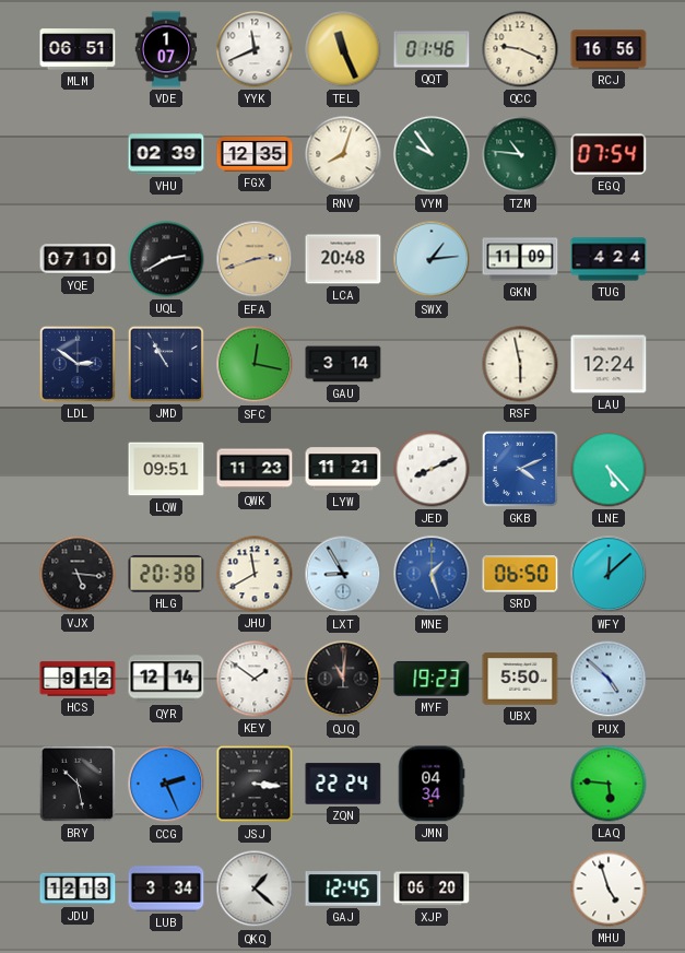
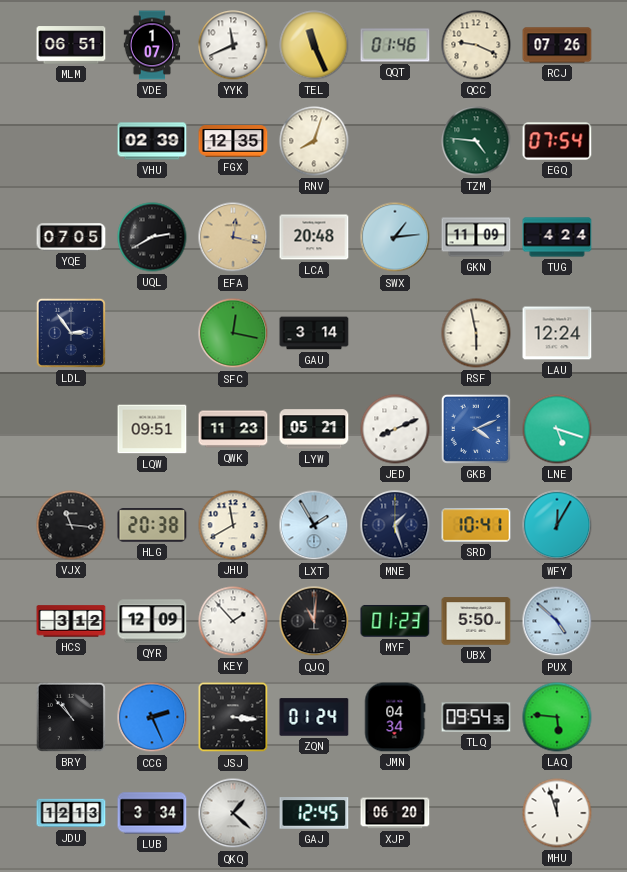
RCJ: 16:56 -> 07:26
VYM: 9:54 -> none
TZM: 10:46 -> 4:46
YQE: 07:10 -> 07:05
EFA: 2:42 -> 12:17
LDL: 2:51 -> 2:54
JMD: 10:55 -> none
LYW: 11:21 -> 05:21
LNE: 5:23 -> 5:18
VJX: 5:16 -> 11:16
LXT: 8:55 -> 1:55
MNE dial: blue -> navy
SRD: 06:50 -> 10:41
WFY: 12:08 -> 12:05
HCS: 9:12 -> 3:12
QYR: 12:14 -> 12:09
KEY: 1:51 -> 1:53
MYF: 19:23 -> 01:23
BRY: 10:28 -> 10:53
ZQN: 22:24 -> 01:24
TLQ: none -> 09:54
MHU: 4:57 -> 11:57
